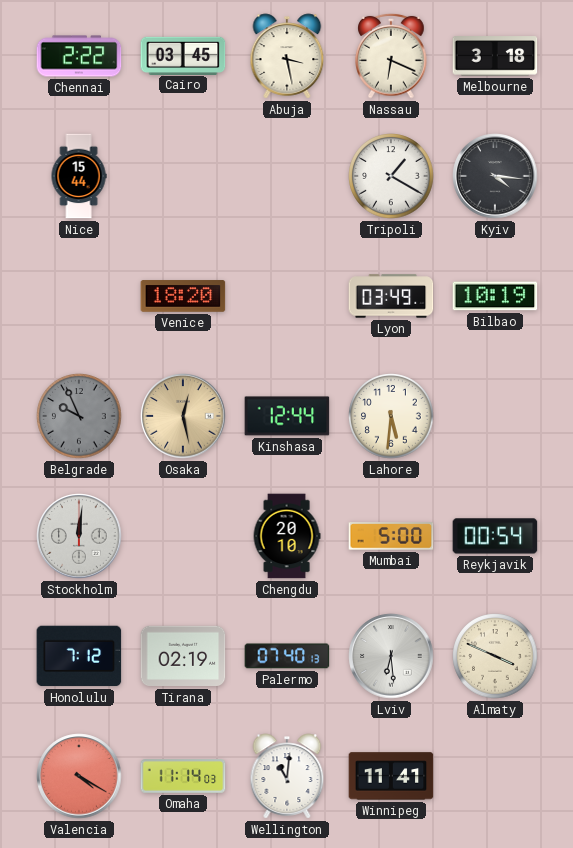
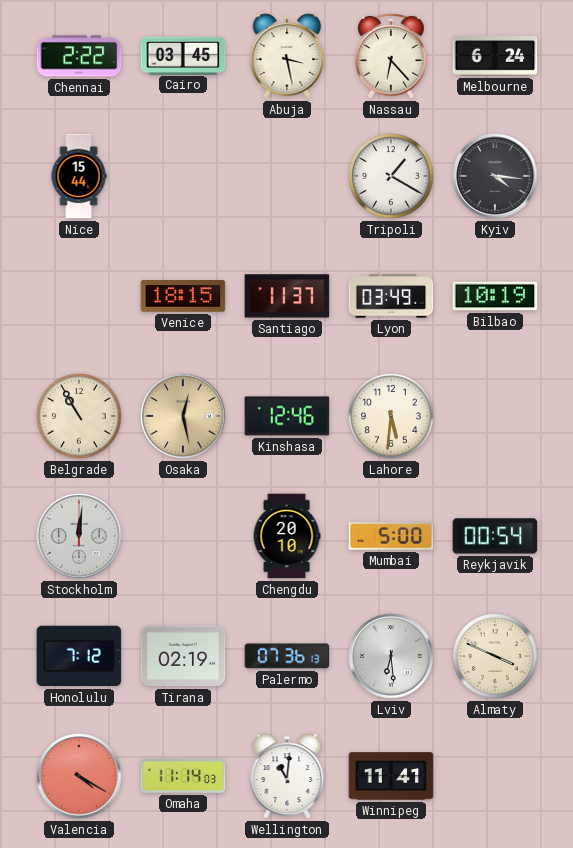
Nassau: 6:19 -> 6:23
Melbourne: 3:18 -> 6:24
Venice: 18:20 -> 18:15
Santiago: none -> 11:37
Belgrade: 9:56 -> 10:55
Belgrade dial: grey -> cream
Kinshasa: 12:44 -> 12:46
Palermo: 07:40 -> 07:36
